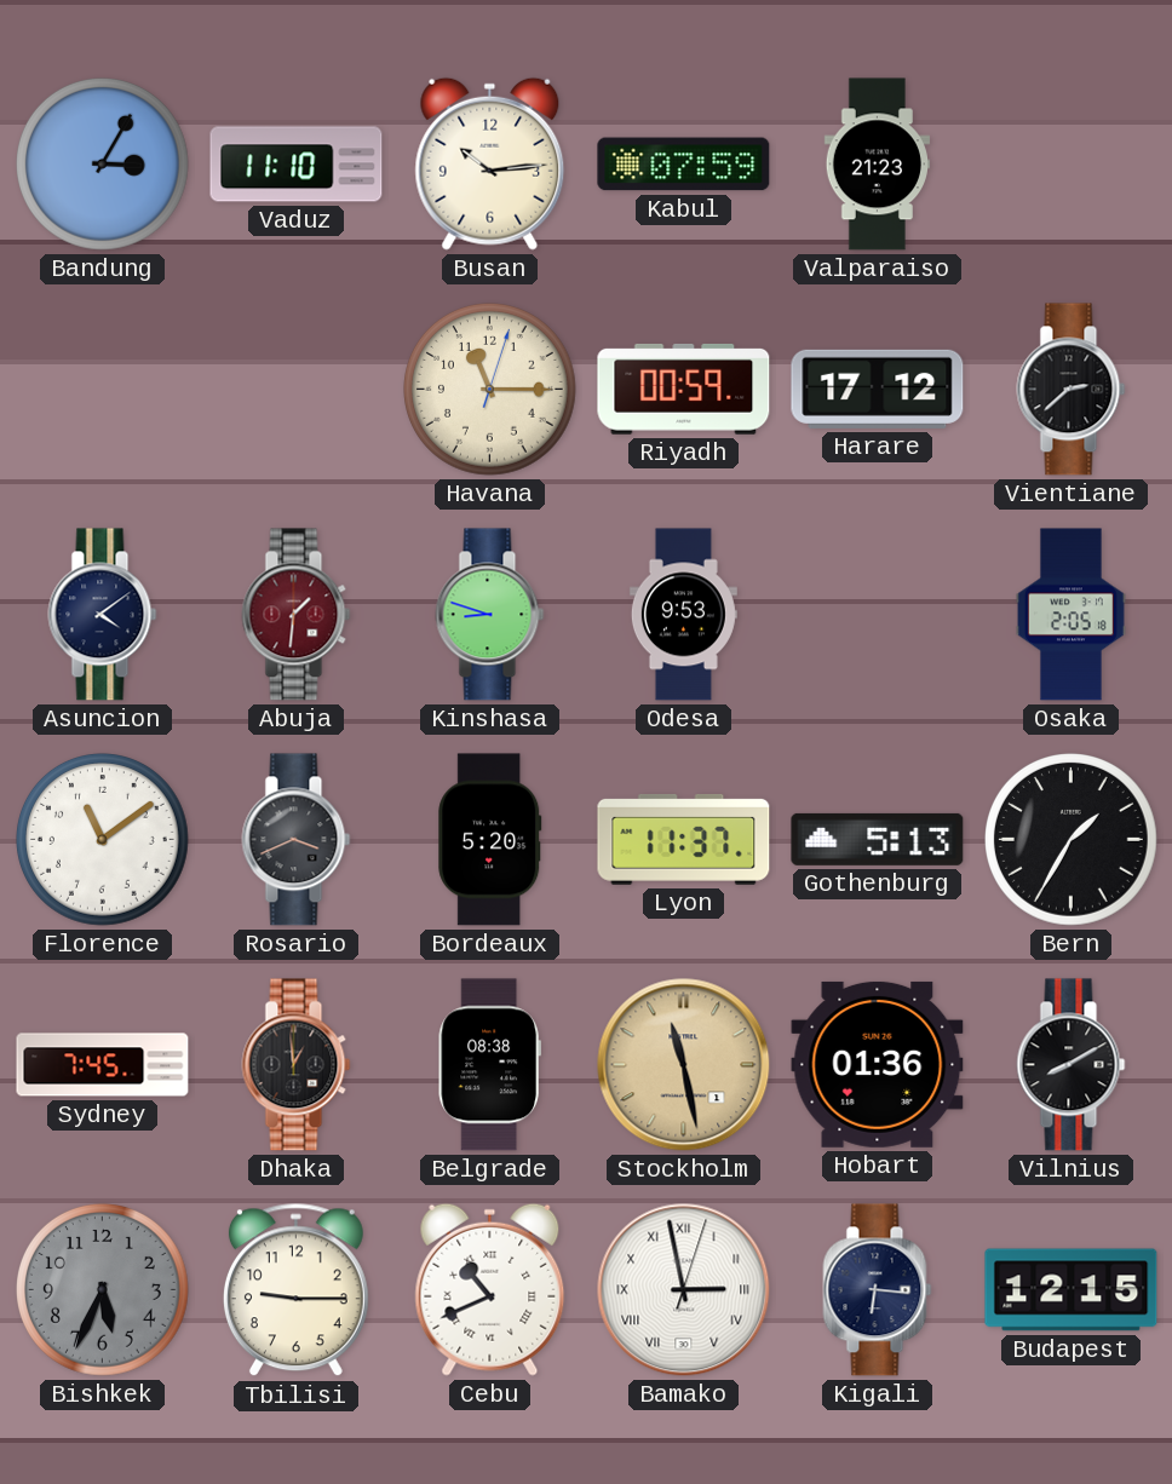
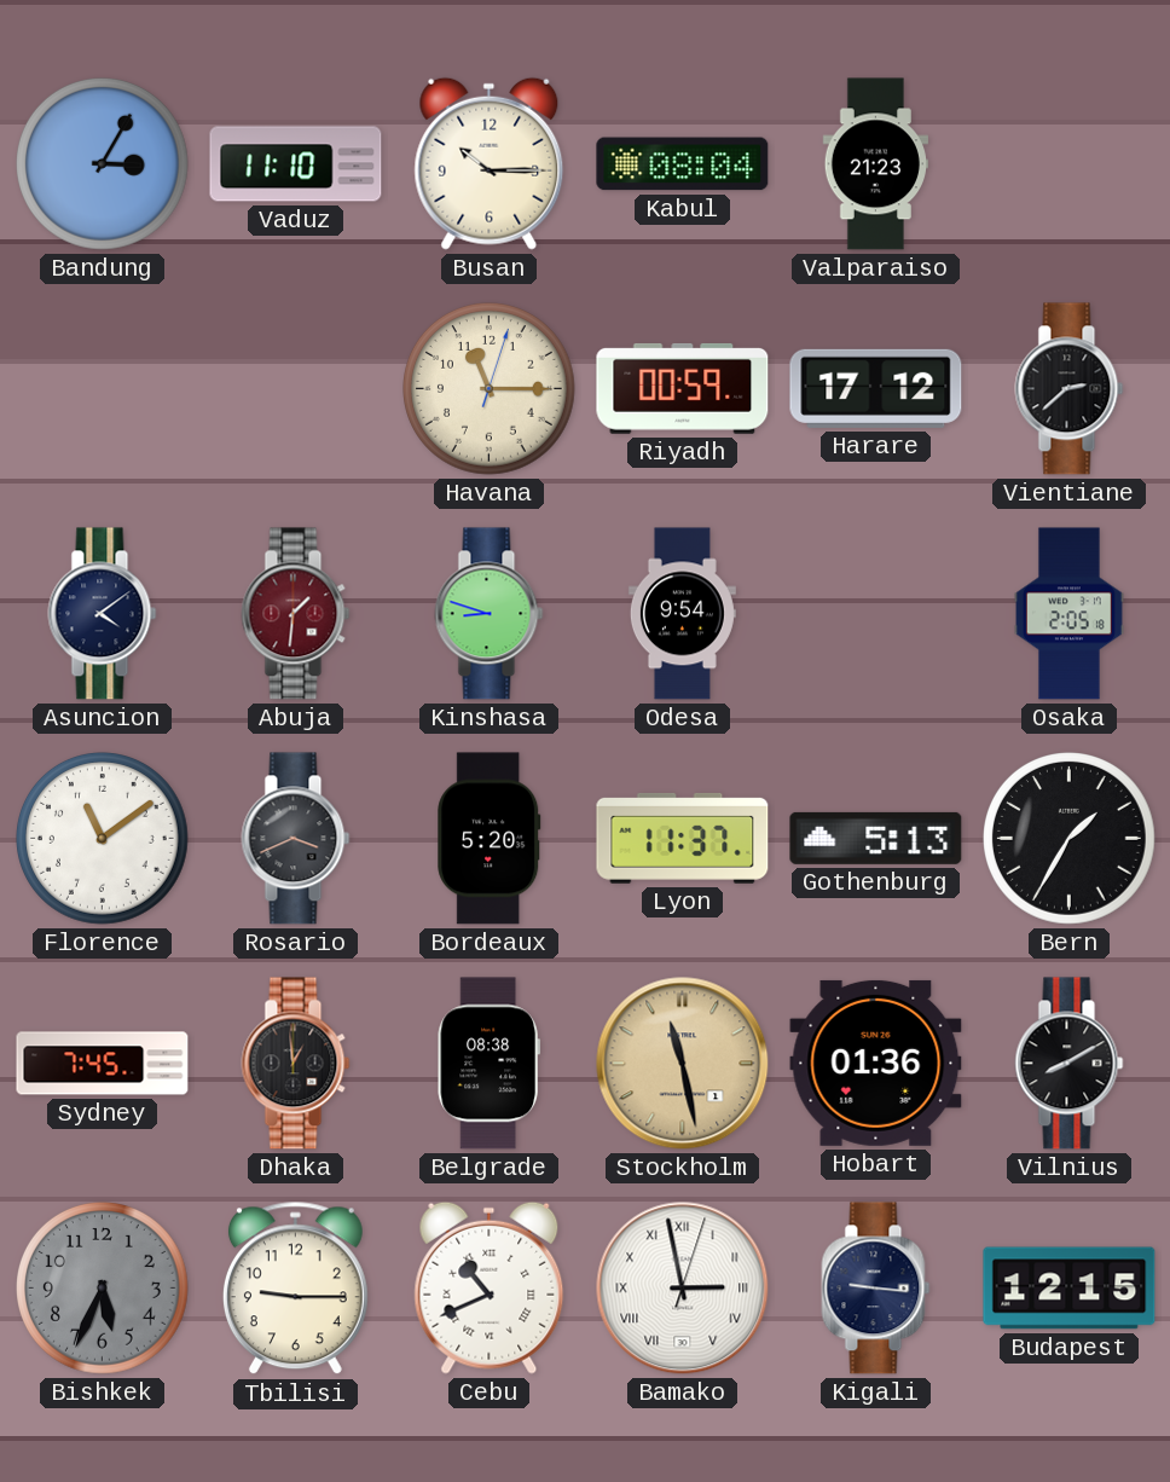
Busan: 10:14 -> 10:15
Kabul: 07:59 -> 08:04
Odesa: 9:53 -> 9:54
Kigali: 6:16 -> 9:16
